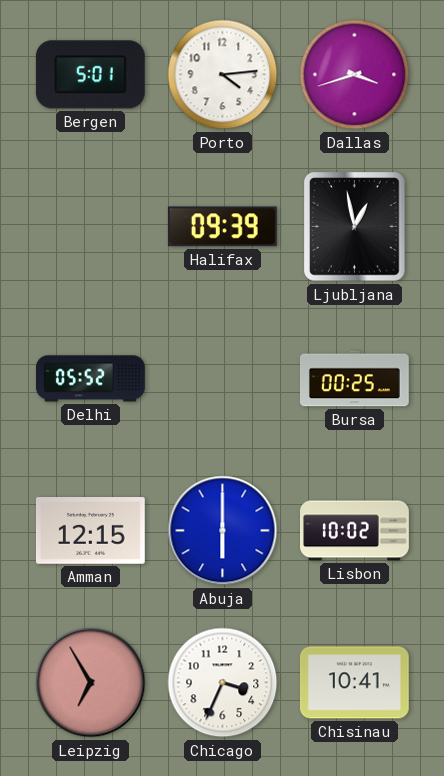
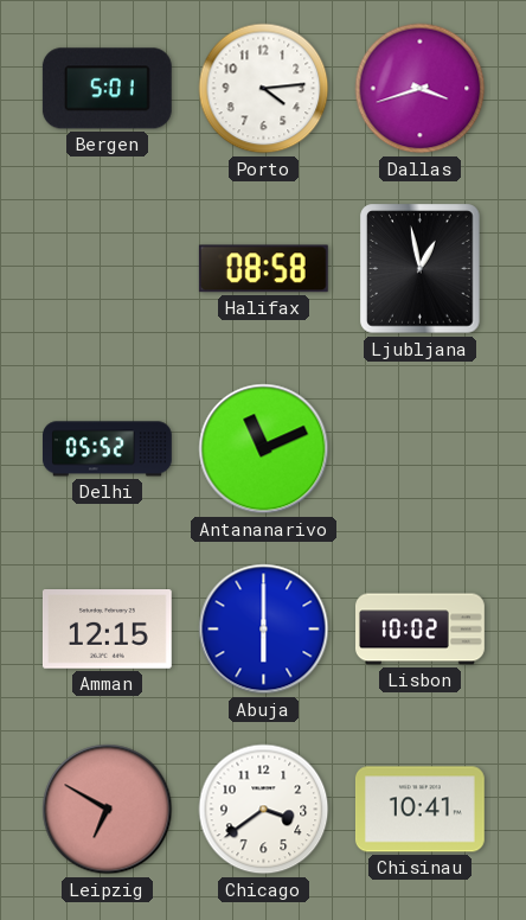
Halifax: 09:39 -> 08:58
Antananarivo: none -> 11:11
Bursa: 00:25 -> none
Leipzig: 6:55 -> 6:50
Chicago: 3:34 -> 3:39
